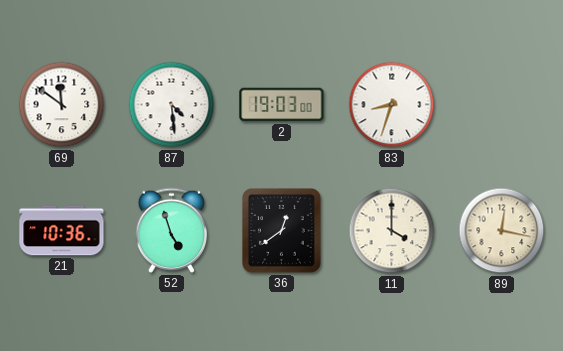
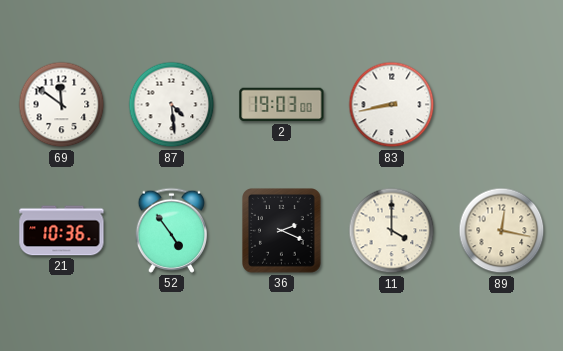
83: 8:33 -> 8:43
52: 4:57 -> 4:54
36: 12:39 -> 2:19
